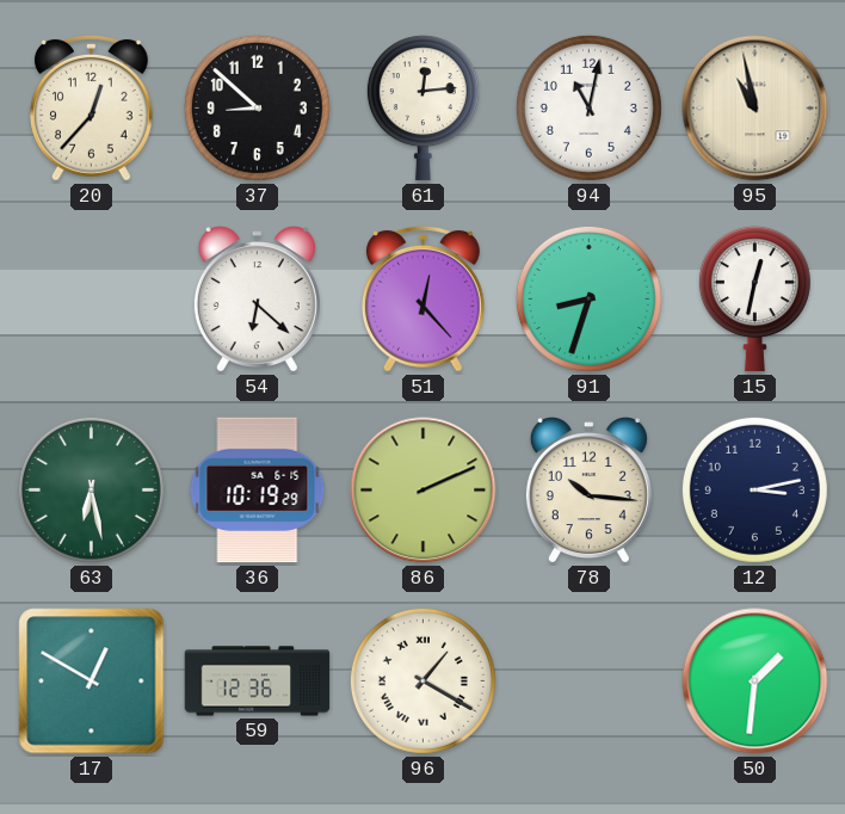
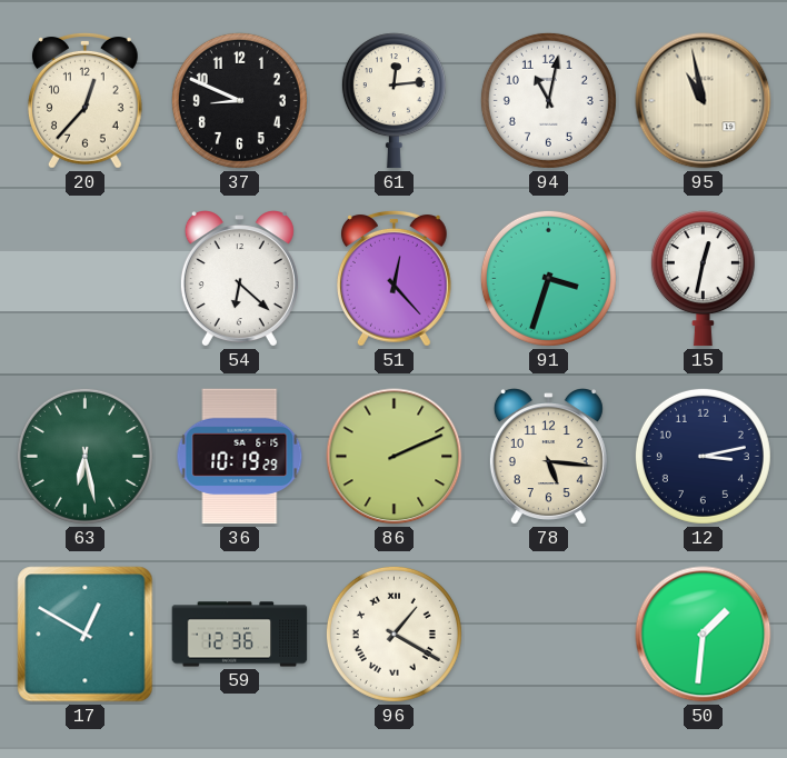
37: 8:52 -> 8:49
91: 8:33 -> 3:33
78: 10:16 -> 5:16
